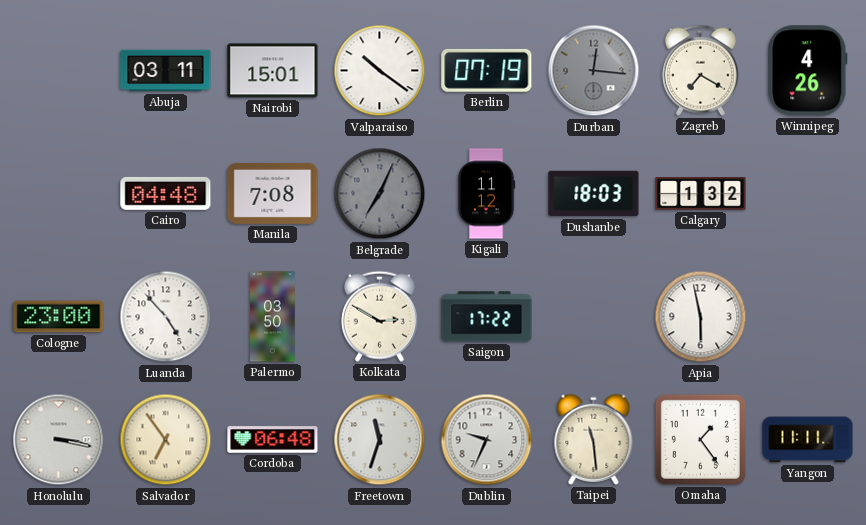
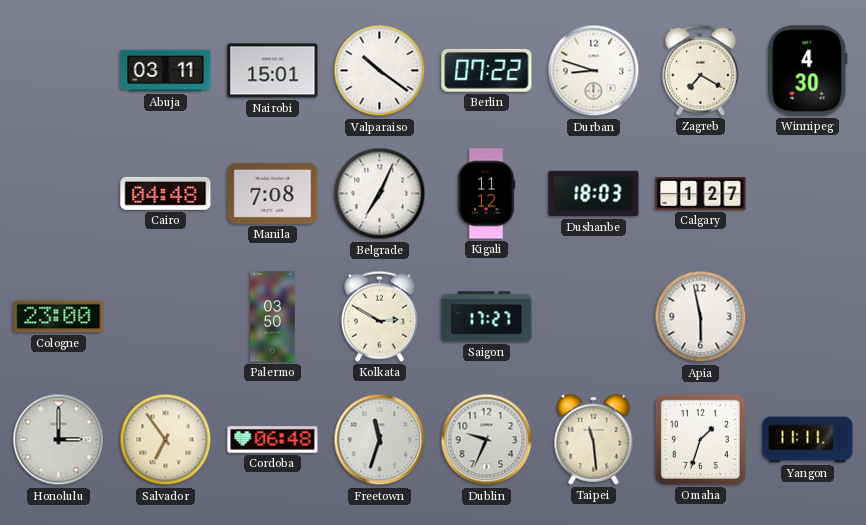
Berlin: 07:19 -> 07:22
Durban: 12:16 -> 8:48
Durban dial: grey -> white
Winnipeg: 4:26 -> 4:30
Belgrade dial: grey -> white
Calgary: 1:32 -> 1:27
Luanda: 4:53 -> none
Saigon: 17:22 -> 17:27
Honolulu: 3:17 -> 3:00
Omaha: 1:24 -> 1:33
